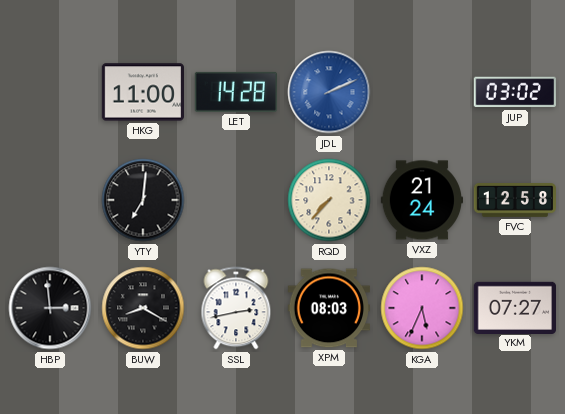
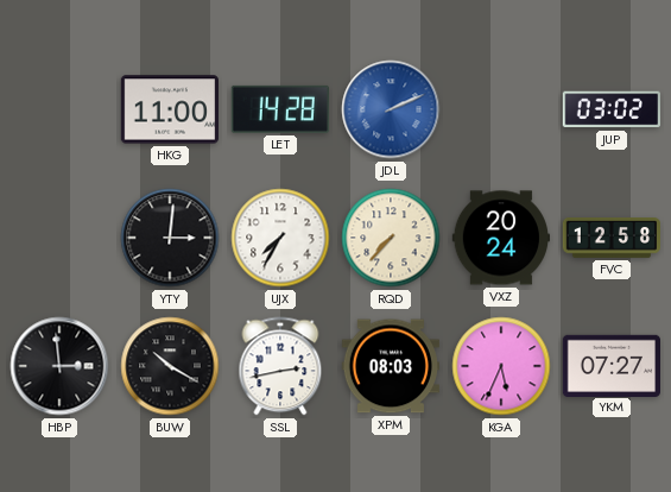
YTY: 7:01 -> 3:01
UJX: none -> 7:35
VXZ: 21:24 -> 20:24
BUW: 8:20 -> 10:20
